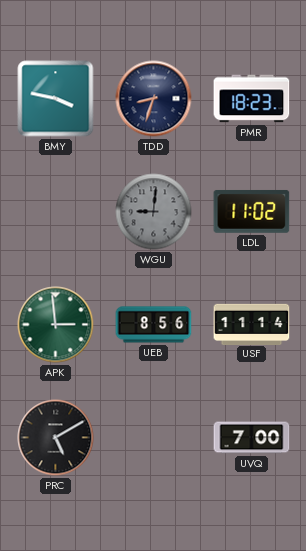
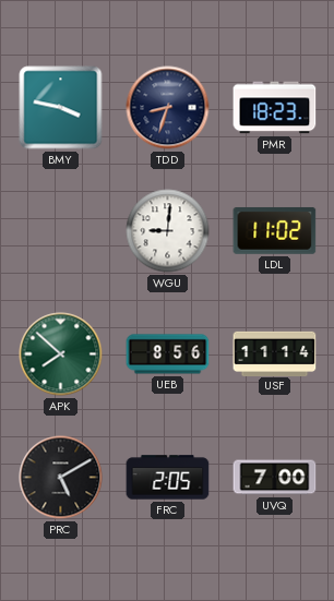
WGU dial: grey -> white
APK: 2:59 -> 7:52
FRC: none -> 2:05
